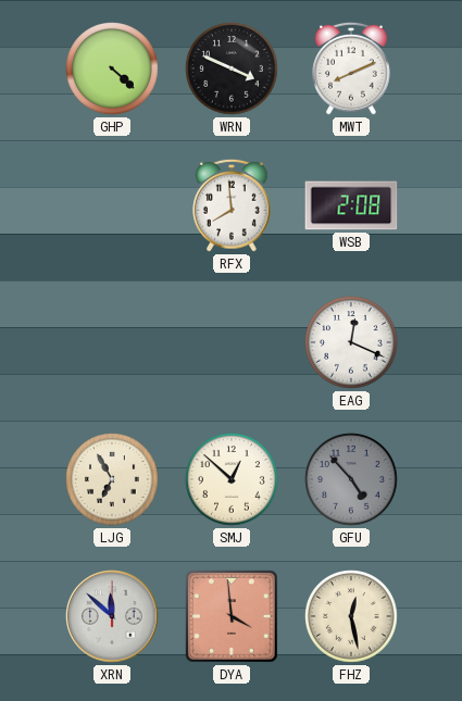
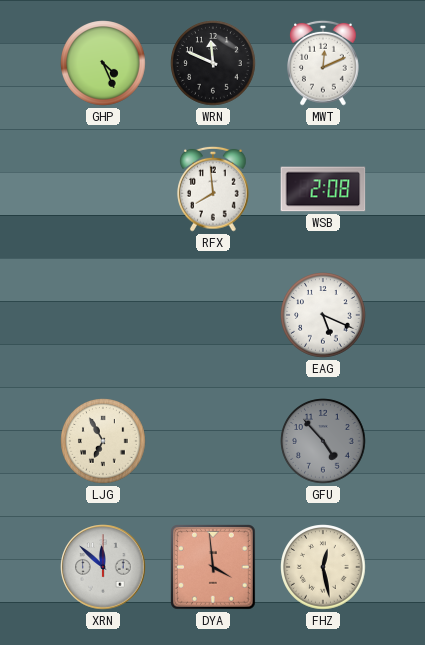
GHP: 4:22 -> 4:26
WRN: 3:49 -> 11:49
MWT: 8:11 -> 12:11
EAG: 12:19 -> 5:19
SMJ: 12:52 -> none
